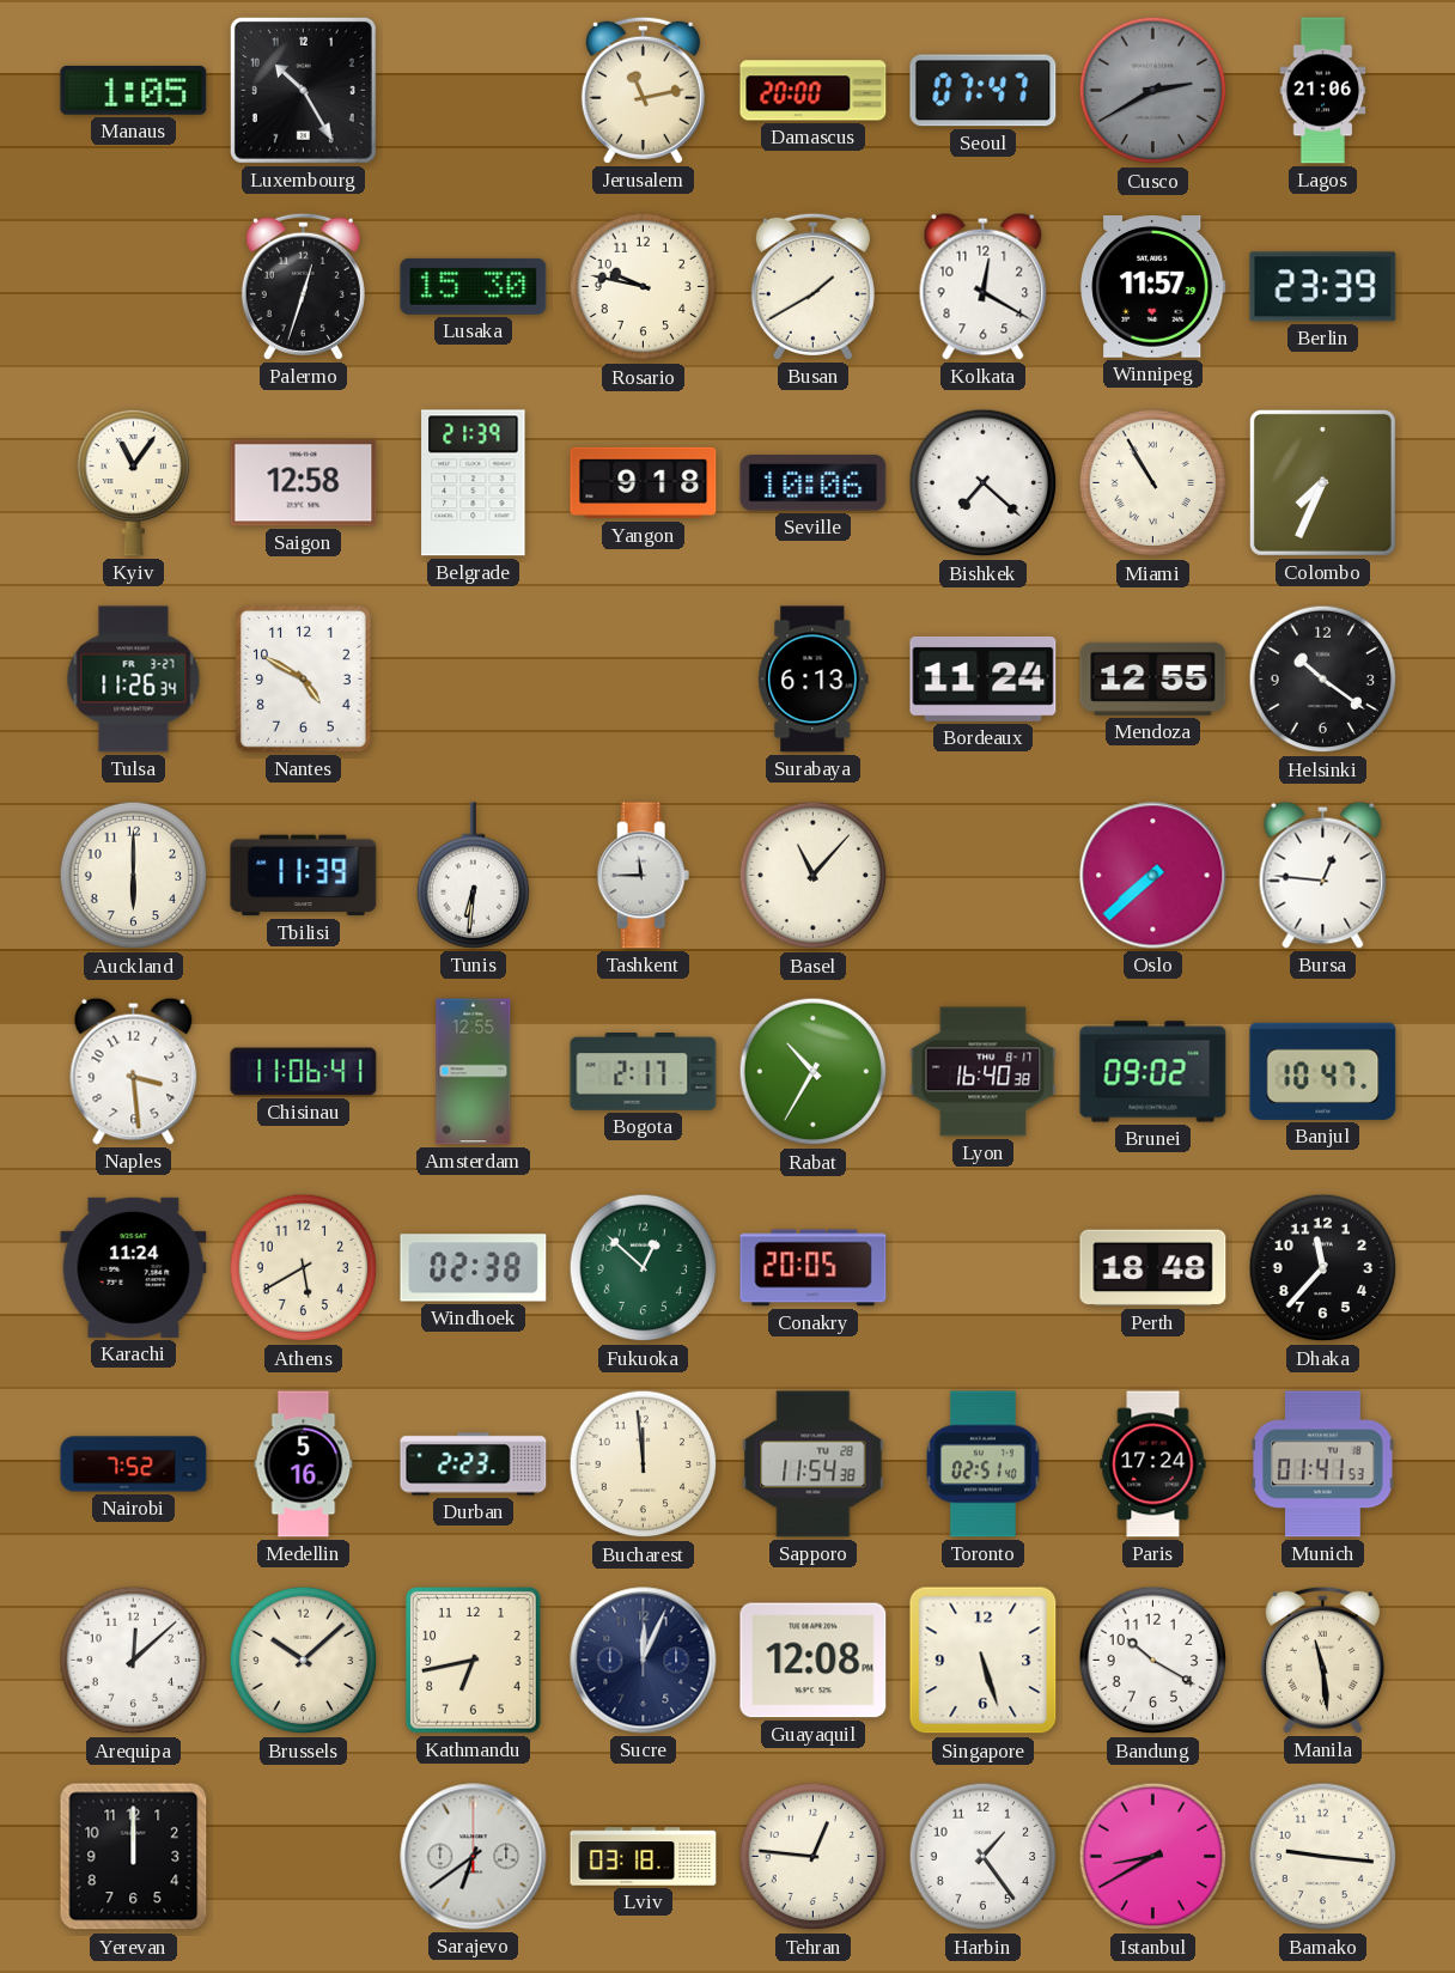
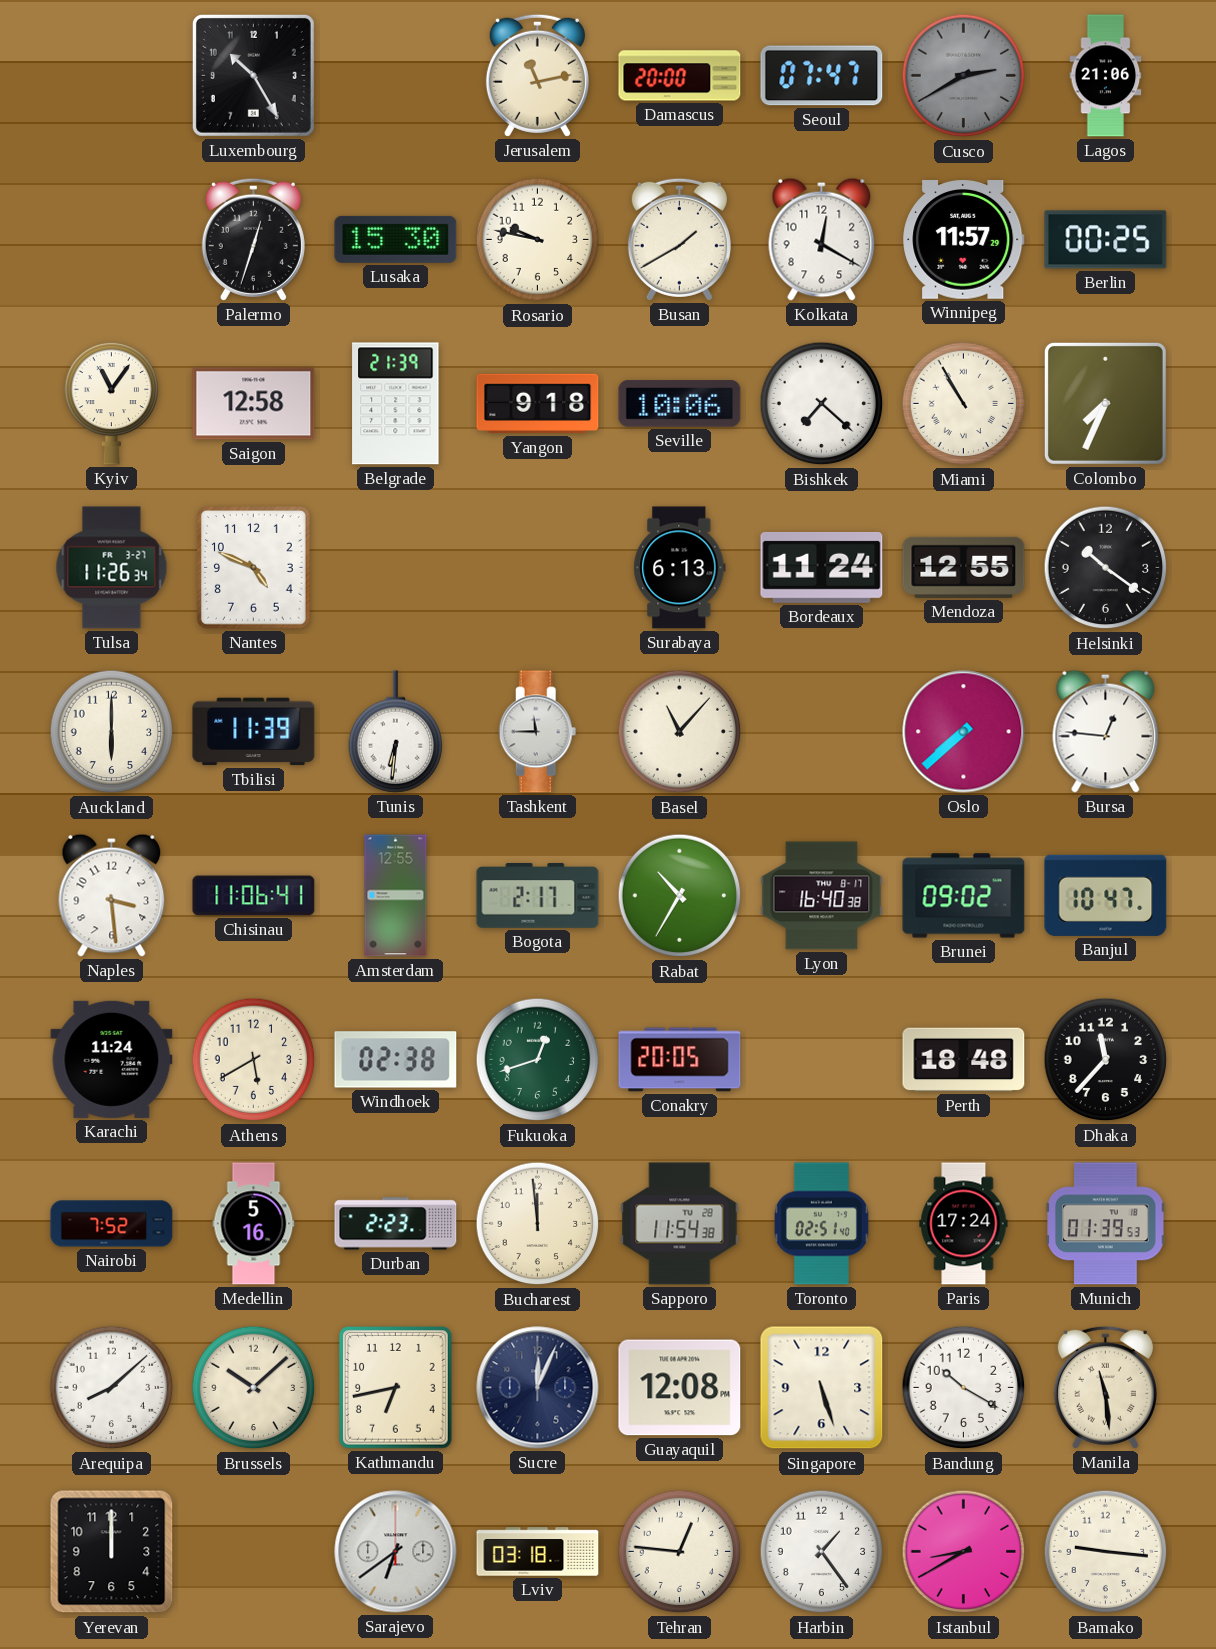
Manaus: 1:05 -> none
Berlin: 23:39 -> 00:25
Nantes: 4:50 -> 4:49
Fukuoka: 12:52 -> 12:42
Munich: 01:41 -> 01:39
Arequipa: 12:08 -> 8:08
